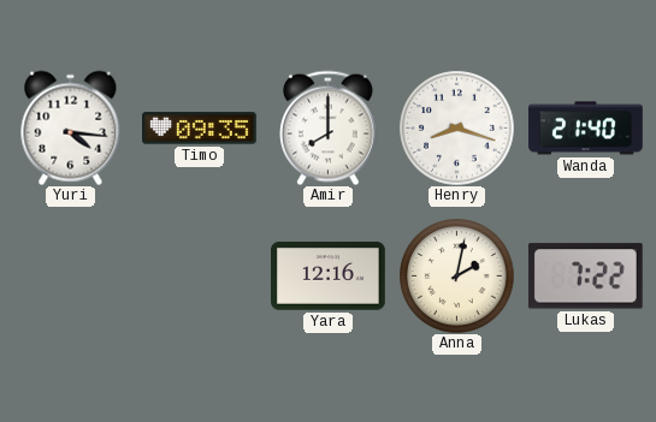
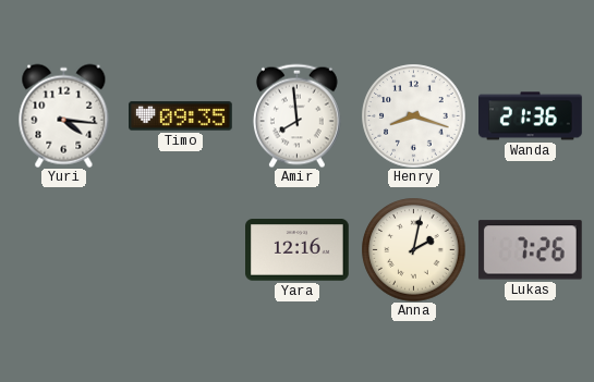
Amir: 8:00 -> 7:59
Wanda: 21:40 -> 21:36
Lukas: 7:22 -> 7:26
